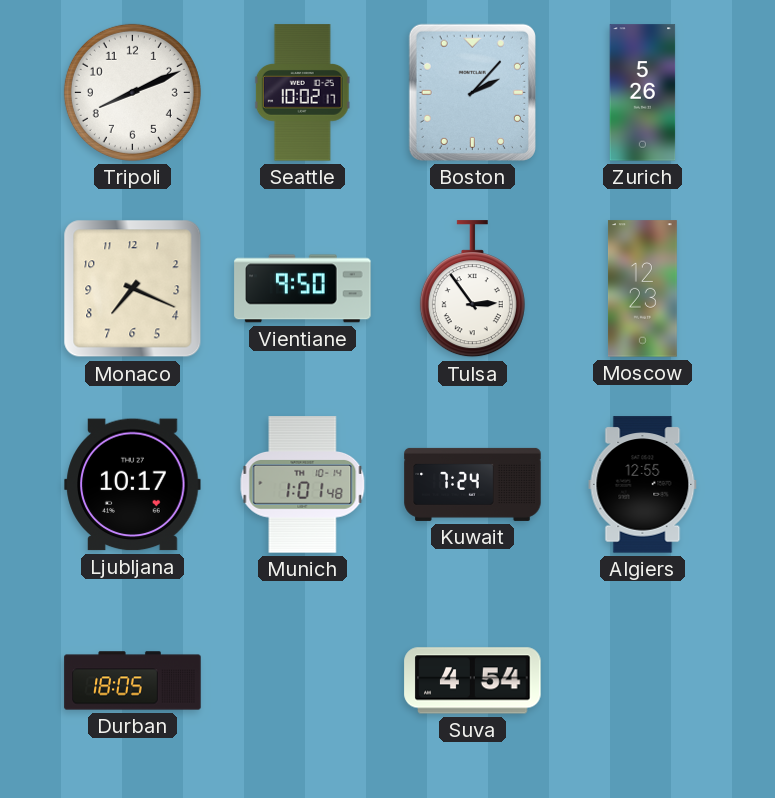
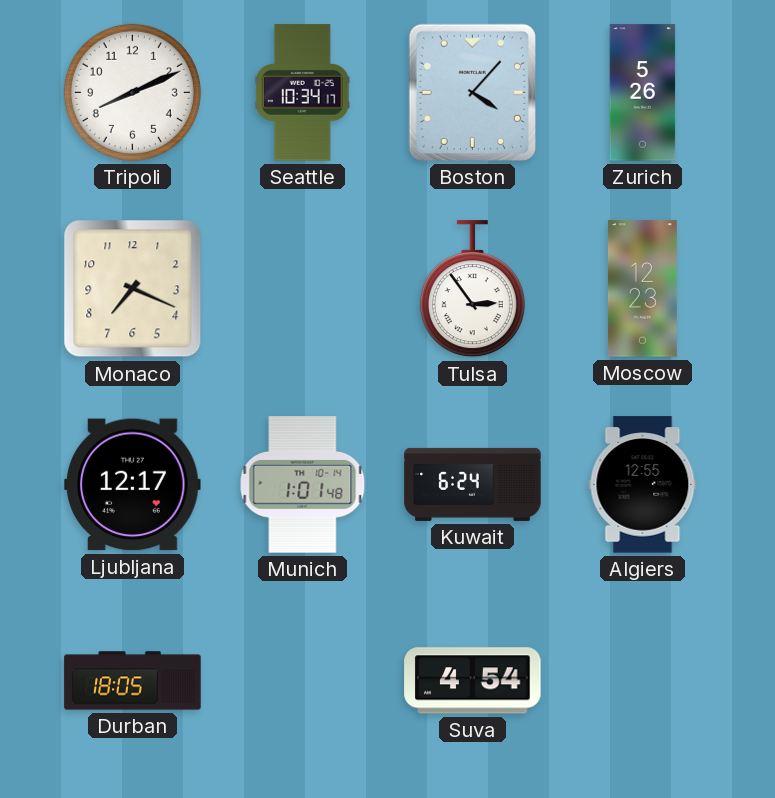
Seattle: 10:02 -> 10:34
Boston: 2:07 -> 4:07
Vientiane: 9:50 -> none
Ljubljana: 10:17 -> 12:17
Kuwait: 7:24 -> 6:24
